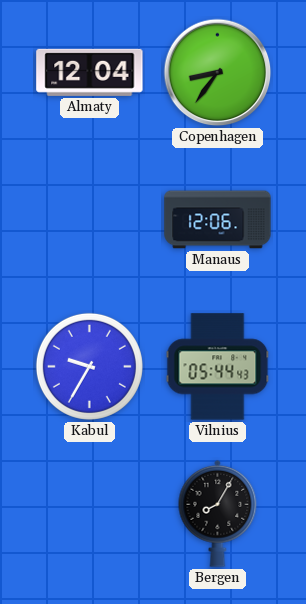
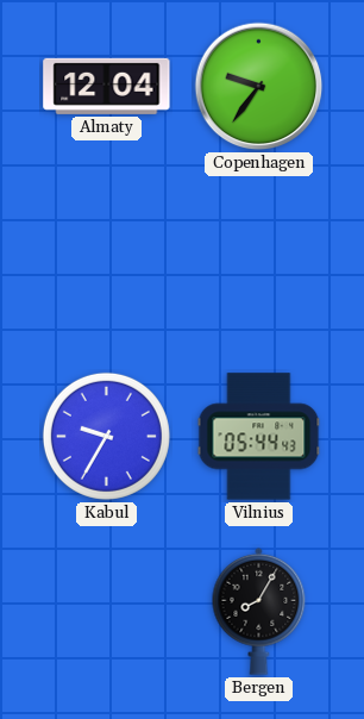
Copenhagen: 8:36 -> 9:36
Manaus: 12:06 -> none
